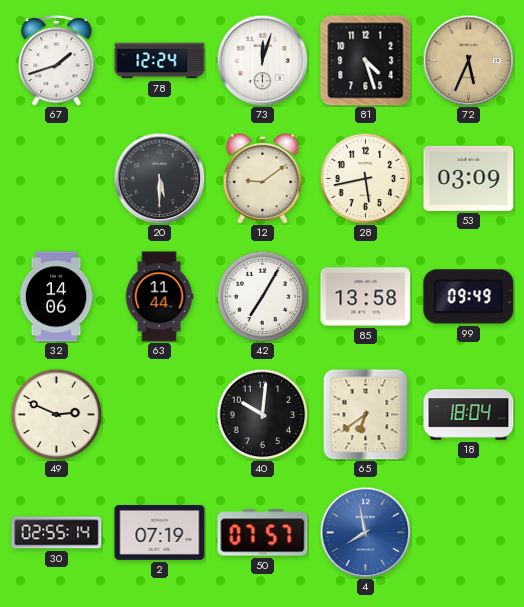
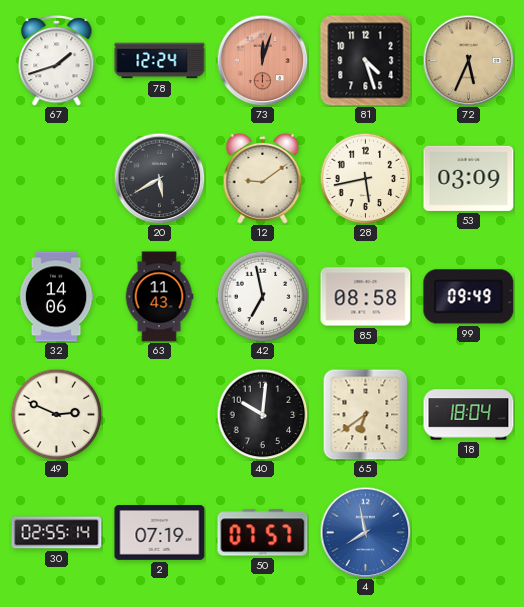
73 dial: white -> salmon
20: 5:30 -> 5:40
63: 11:44 -> 11:43
42: 7:05 -> 6:58
85: 13:58 -> 08:58
